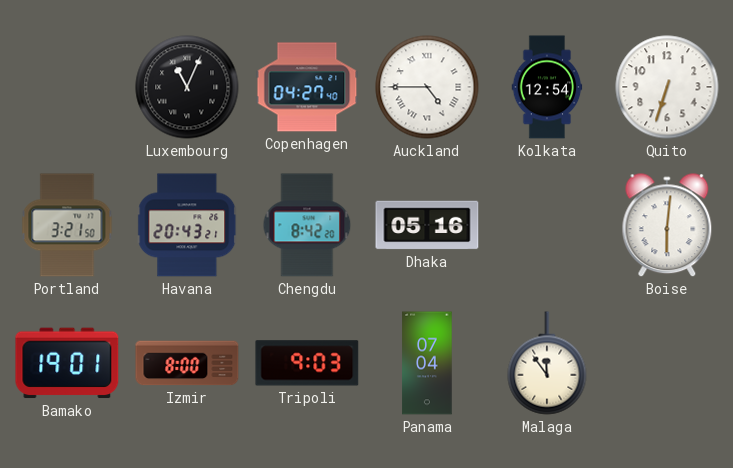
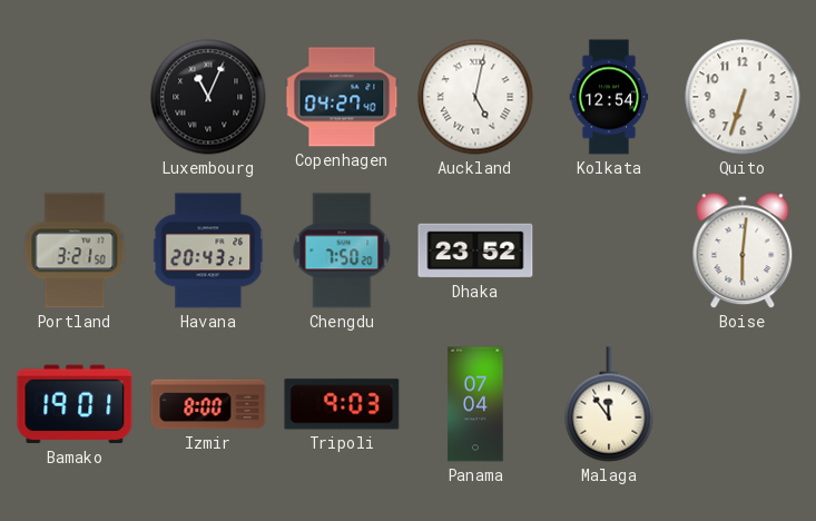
Auckland: 4:45 -> 5:02
Chengdu: 8:42 -> 7:50
Dhaka: 05:16 -> 23:52
